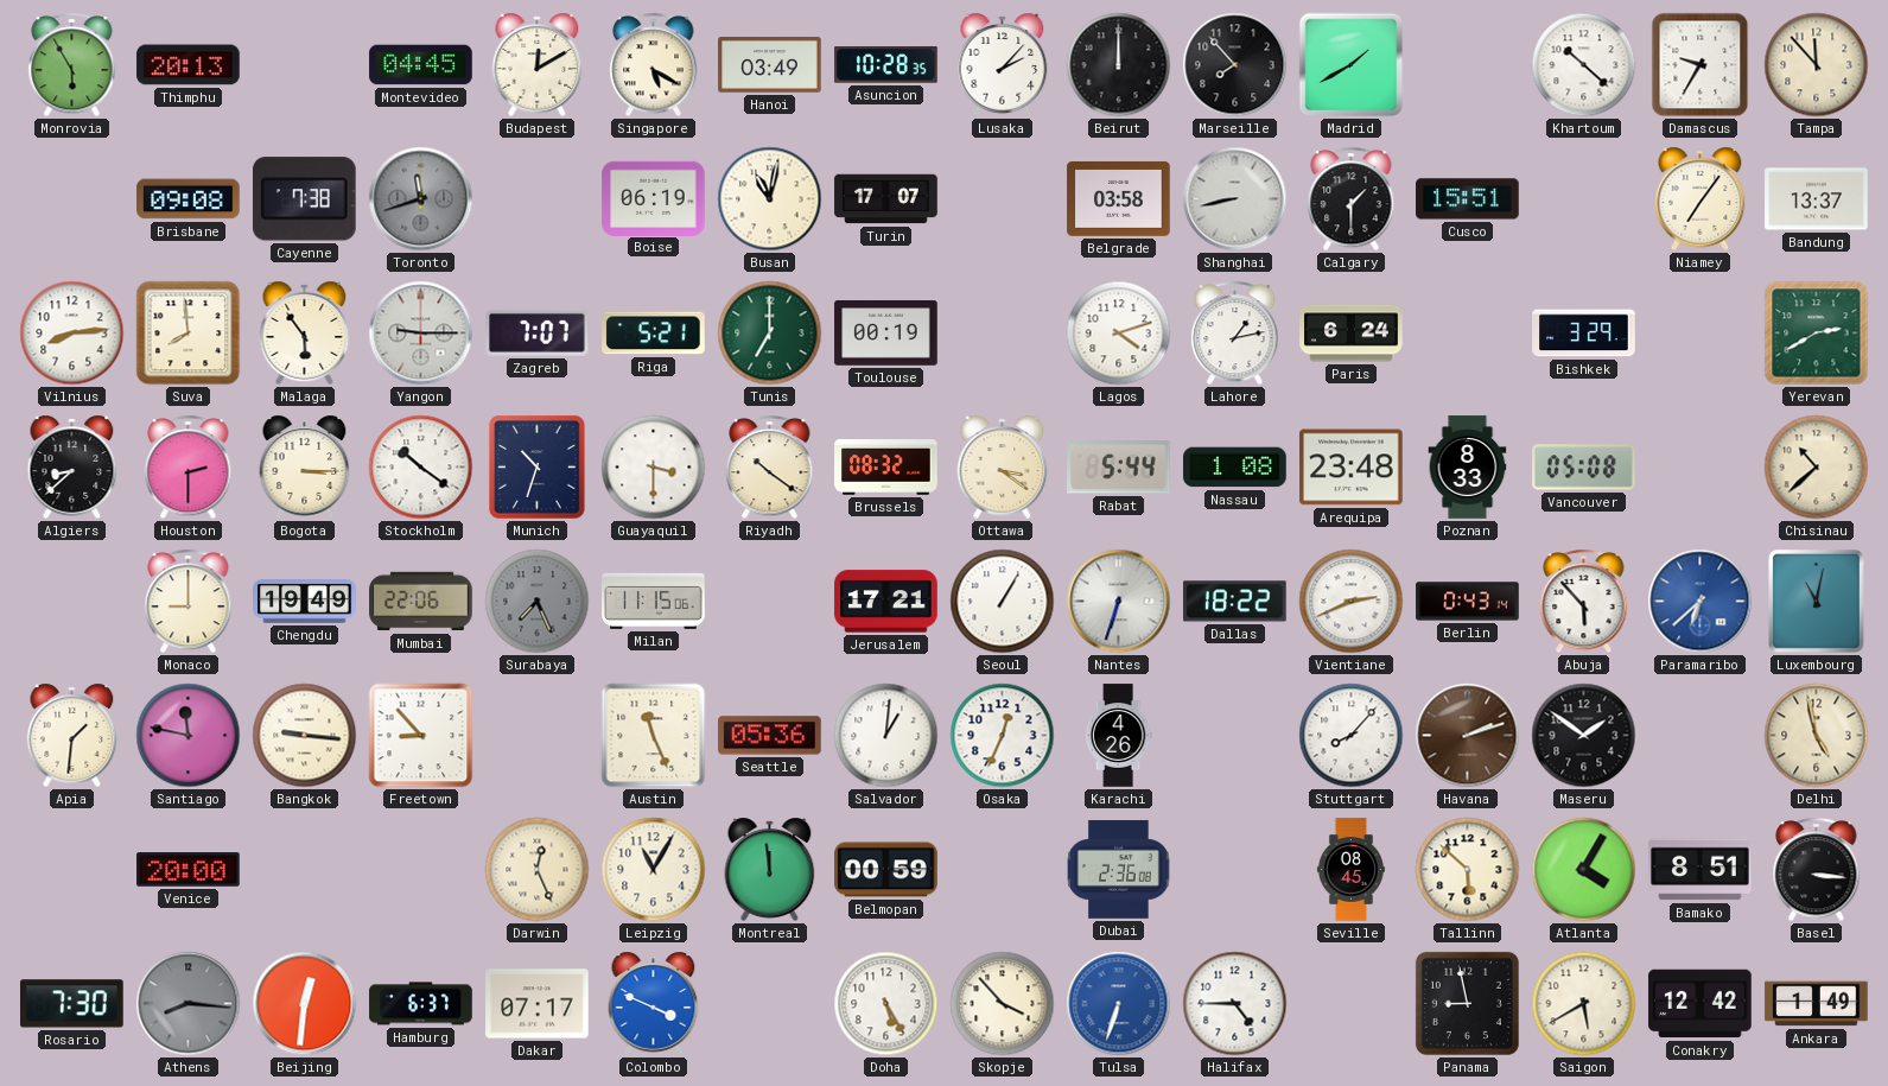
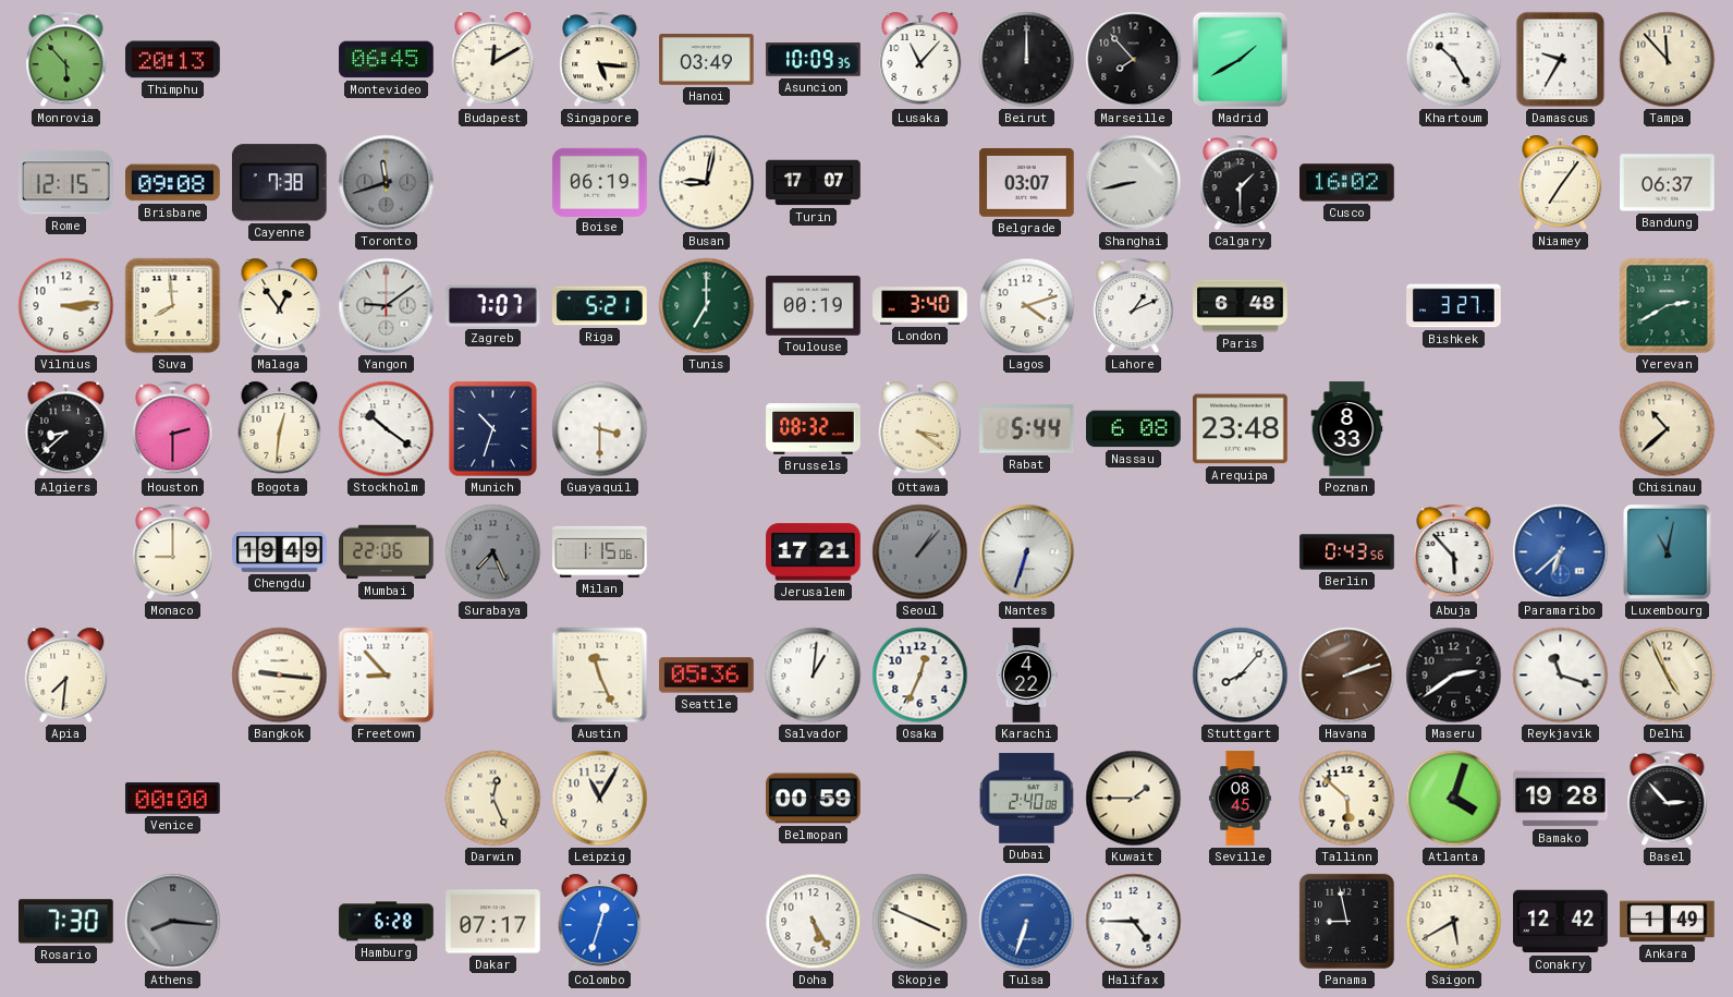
Monrovia: 5:55 -> 5:53
Montevideo: 04:45 -> 06:45
Singapore: 5:20 -> 5:16
Asuncion: 10:28 -> 10:09
Lusaka: 2:07 -> 11:07
Khartoum: 10:22 -> 10:25
Rome: none -> 12:15
Busan: 11:02 -> 9:02
Belgrade: 03:58 -> 03:07
Cusco: 15:51 -> 16:02
Bandung: 13:37 -> 06:37
Vilnius: 8:14 -> 3:14
Malaga: 5:54 -> 12:54
Yangon: 9:15 -> 9:09
London: none -> 3:40
Lahore: 1:13 -> 1:11
Paris: 6:24 -> 6:48
Bishkek: 3:29 -> 3:27
Bogota: 3:15 -> 12:31
Riyadh: 10:21 -> none
Nassau: 1:08 -> 6:08
Vancouver: 05:08 -> none
Milan: 11:15 -> 1:15
Seoul: 1:05 -> 1:07
Seoul dial: white -> grey
Dallas: 18:22 -> none
Vientiane: 2:41 -> none
Berlin: 0:43:14 -> 0:43:56
Apia: 1:31 -> 7:31
Santiago: 11:47 -> none
Karachi: 4:26 -> 4:22
Maseru: 1:51 -> 2:39
Reykjavik: none -> 11:18
Delhi: 4:58 -> 4:56
Venice: 20:00 -> 00:00
Montreal: 11:59 -> none
Dubai: 2:36 -> 2:40
Kuwait: none -> 1:45
Atlanta: 4:05 -> 4:03
Bamako: 8:51 -> 19:28
Basel: 3:16 -> 2:53
Beijing: 12:31 -> none
Hamburg: 6:37 -> 6:28
Colombo: 3:49 -> 12:33
Skopje: 3:53 -> 3:49
